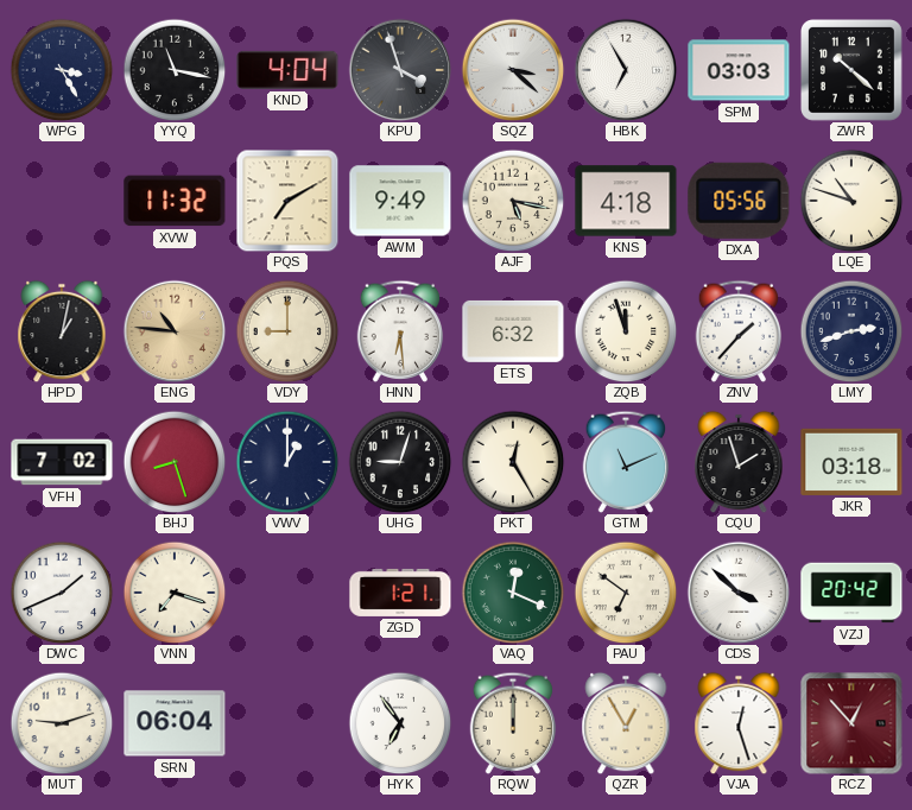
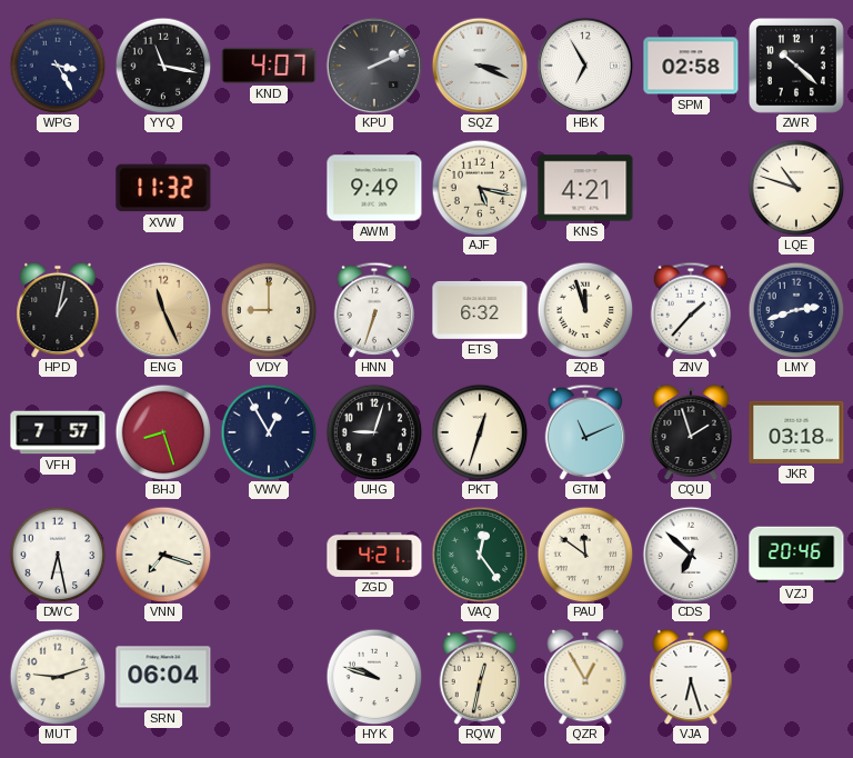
KND: 4:04 -> 4:07
KPU: 3:57 -> 2:11
SQZ: 3:22 -> 3:19
SPM: 03:03 -> 02:58
PQS: 7:10 -> none
KNS: 4:18 -> 4:21
DXA: 05:56 -> none
ENG: 10:46 -> 11:26
HNN: 6:29 -> 6:33
VFH: 7:02 -> 7:57
VWV: 1:00 -> 12:55
PKT: 12:25 -> 12:33
DWC: 1:41 -> 6:28
ZGD: 1:21 -> 4:21
VAQ: 12:19 -> 12:24
PAU: 6:51 -> 11:51
CDS: 3:52 -> 6:52
VZJ: 20:42 -> 20:46
HYK: 6:54 -> 9:48
RQW: 12:00 -> 12:32
VJA: 12:27 -> 6:27
RCZ: 12:53 -> none
